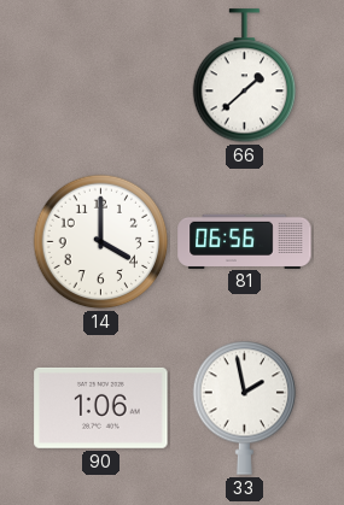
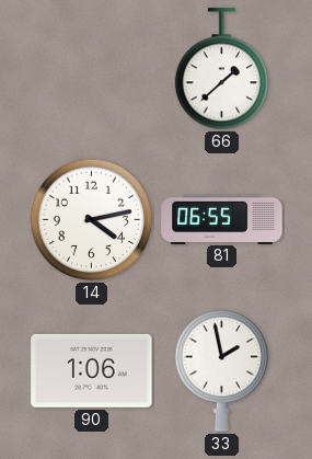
14: 4:00 -> 4:13
81: 06:56 -> 06:55
